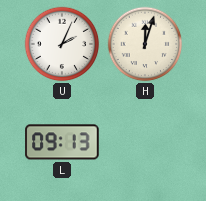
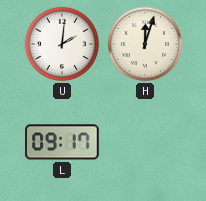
U: 2:04 -> 2:01
L: 09:13 -> 09:17
